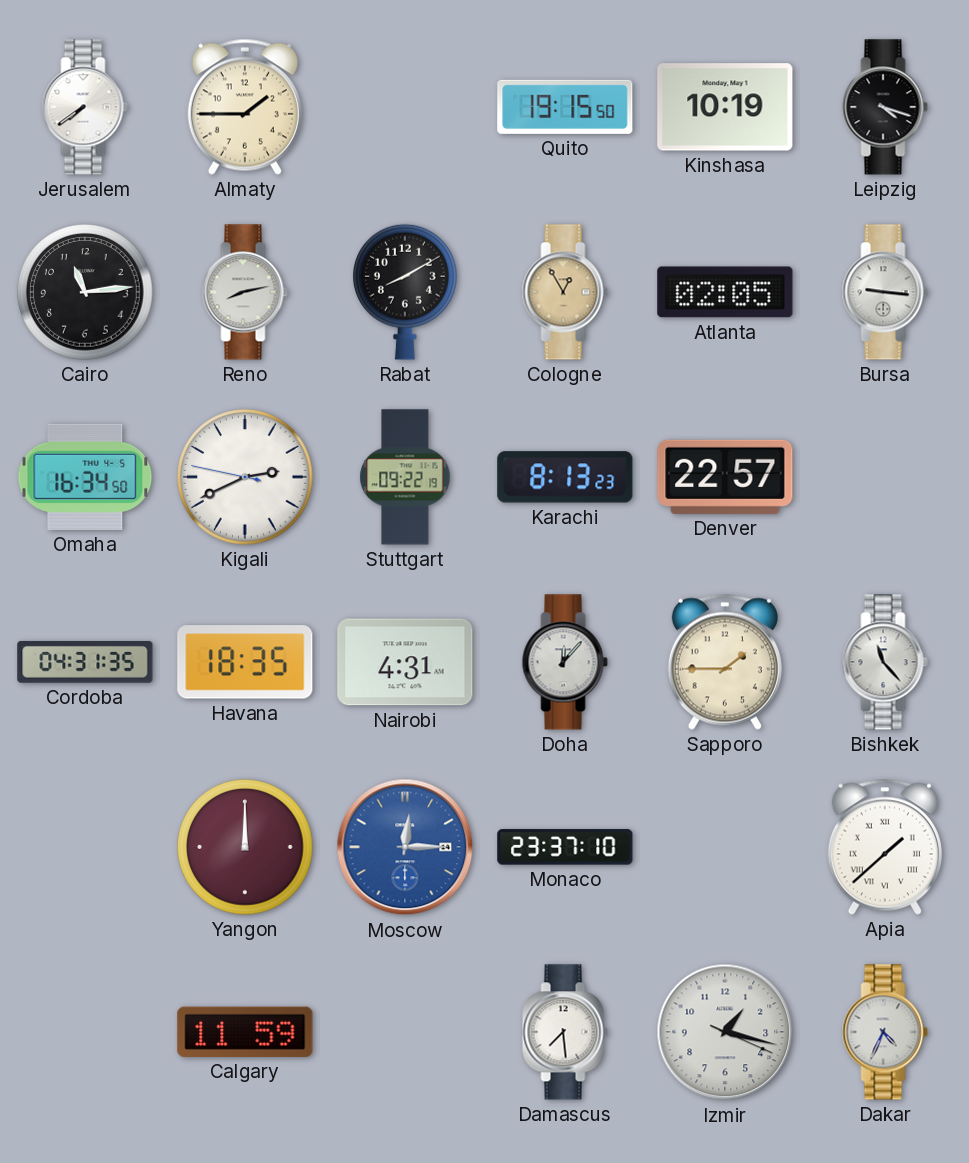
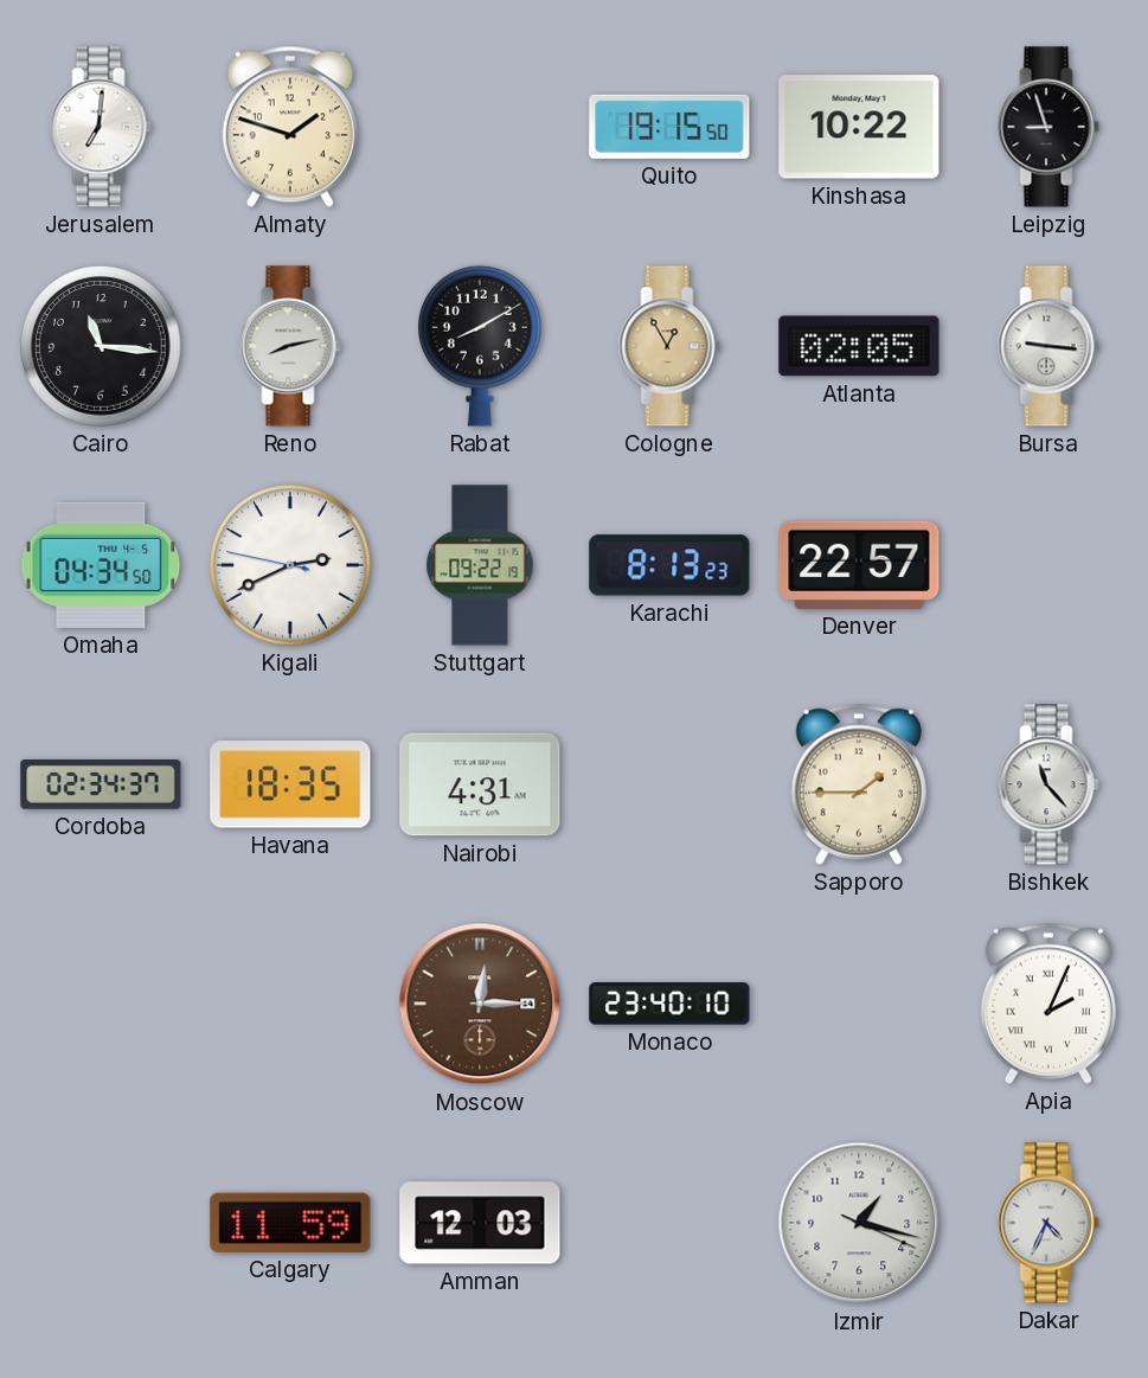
Jerusalem: 7:39 -> 7:01
Almaty: 1:45 -> 1:48
Kinshasa: 10:19 -> 10:22
Leipzig: 4:18 -> 8:57
Cairo: 11:14 -> 11:16
Omaha: 16:34 -> 04:34
Cordoba: 04:31 -> 02:34
Doha: 12:07 -> none
Yangon: 12:00 -> none
Moscow dial: blue -> brown
Monaco: 23:37 -> 23:40
Apia: 1:38 -> 2:04
Amman: none -> 12:03
Damascus: 7:29 -> none
